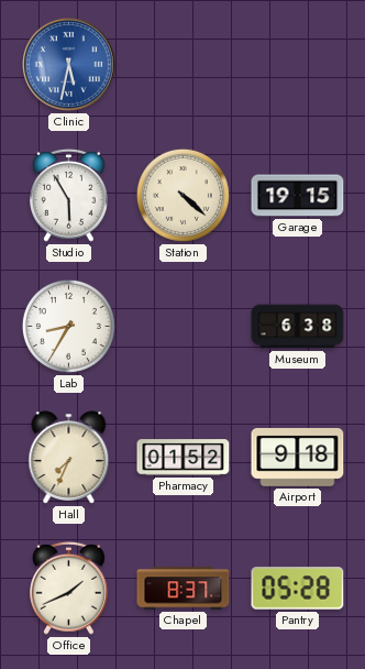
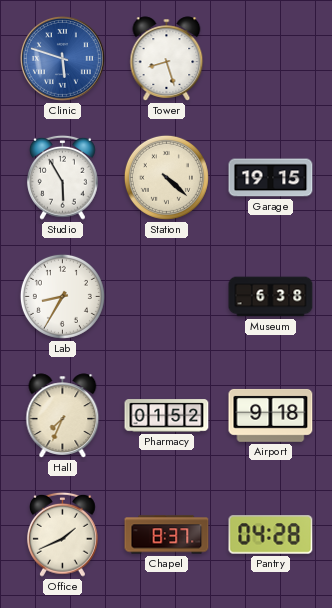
Clinic: 5:32 -> 5:48
Tower: none -> 8:27
Pantry: 05:28 -> 04:28
